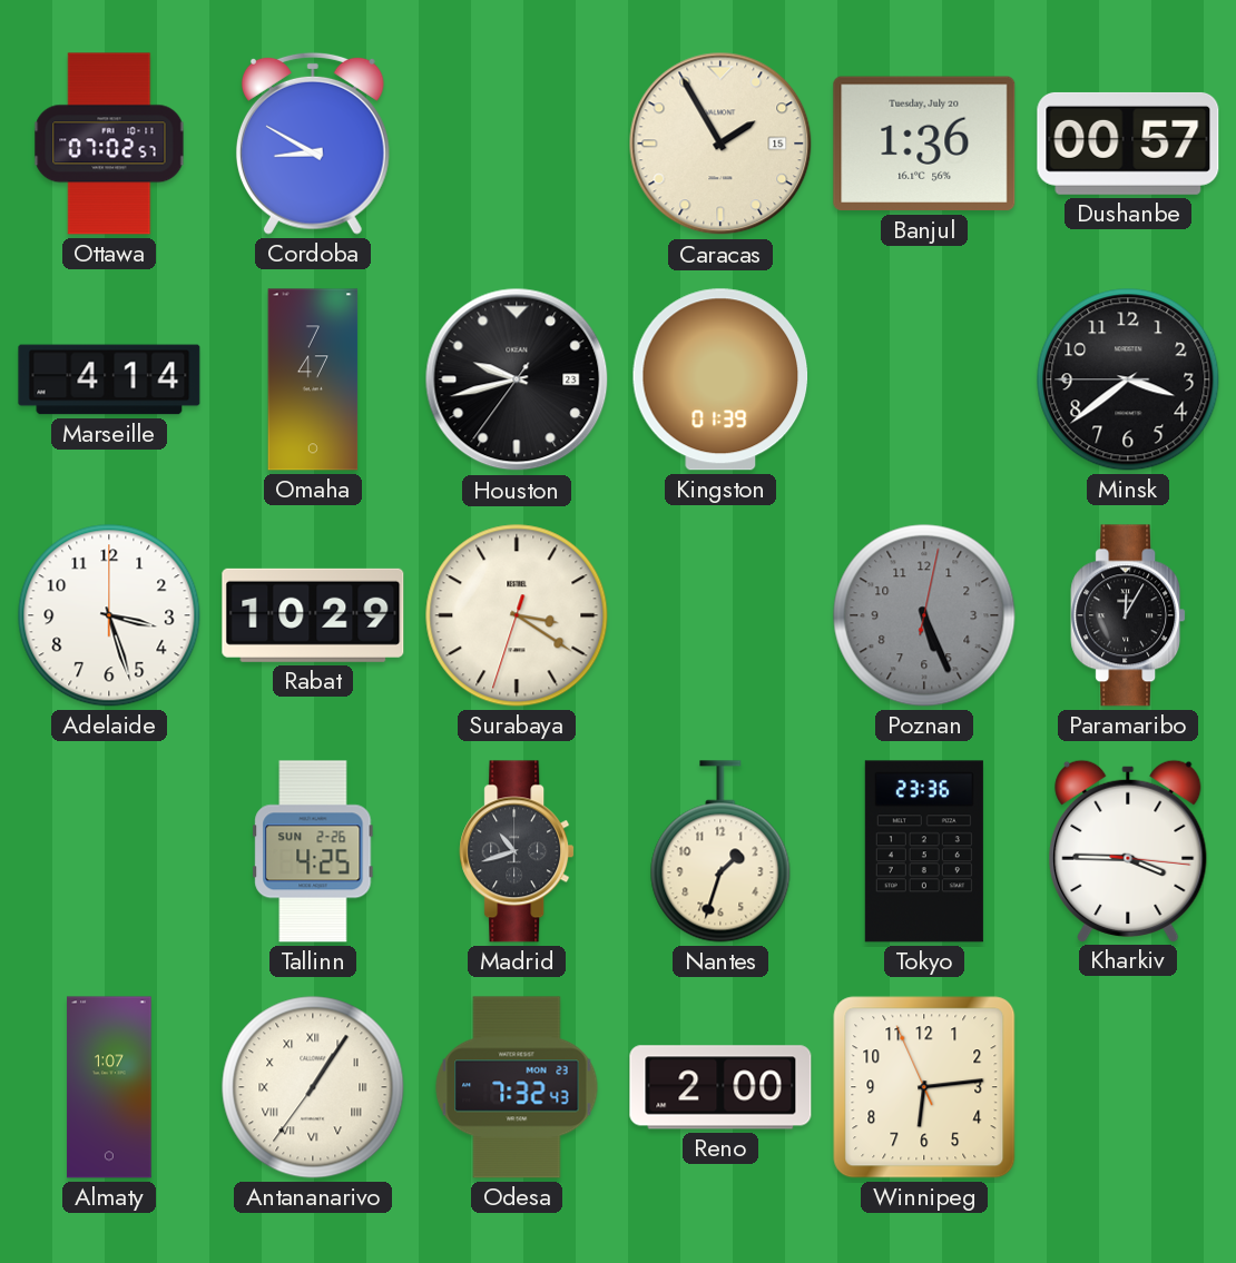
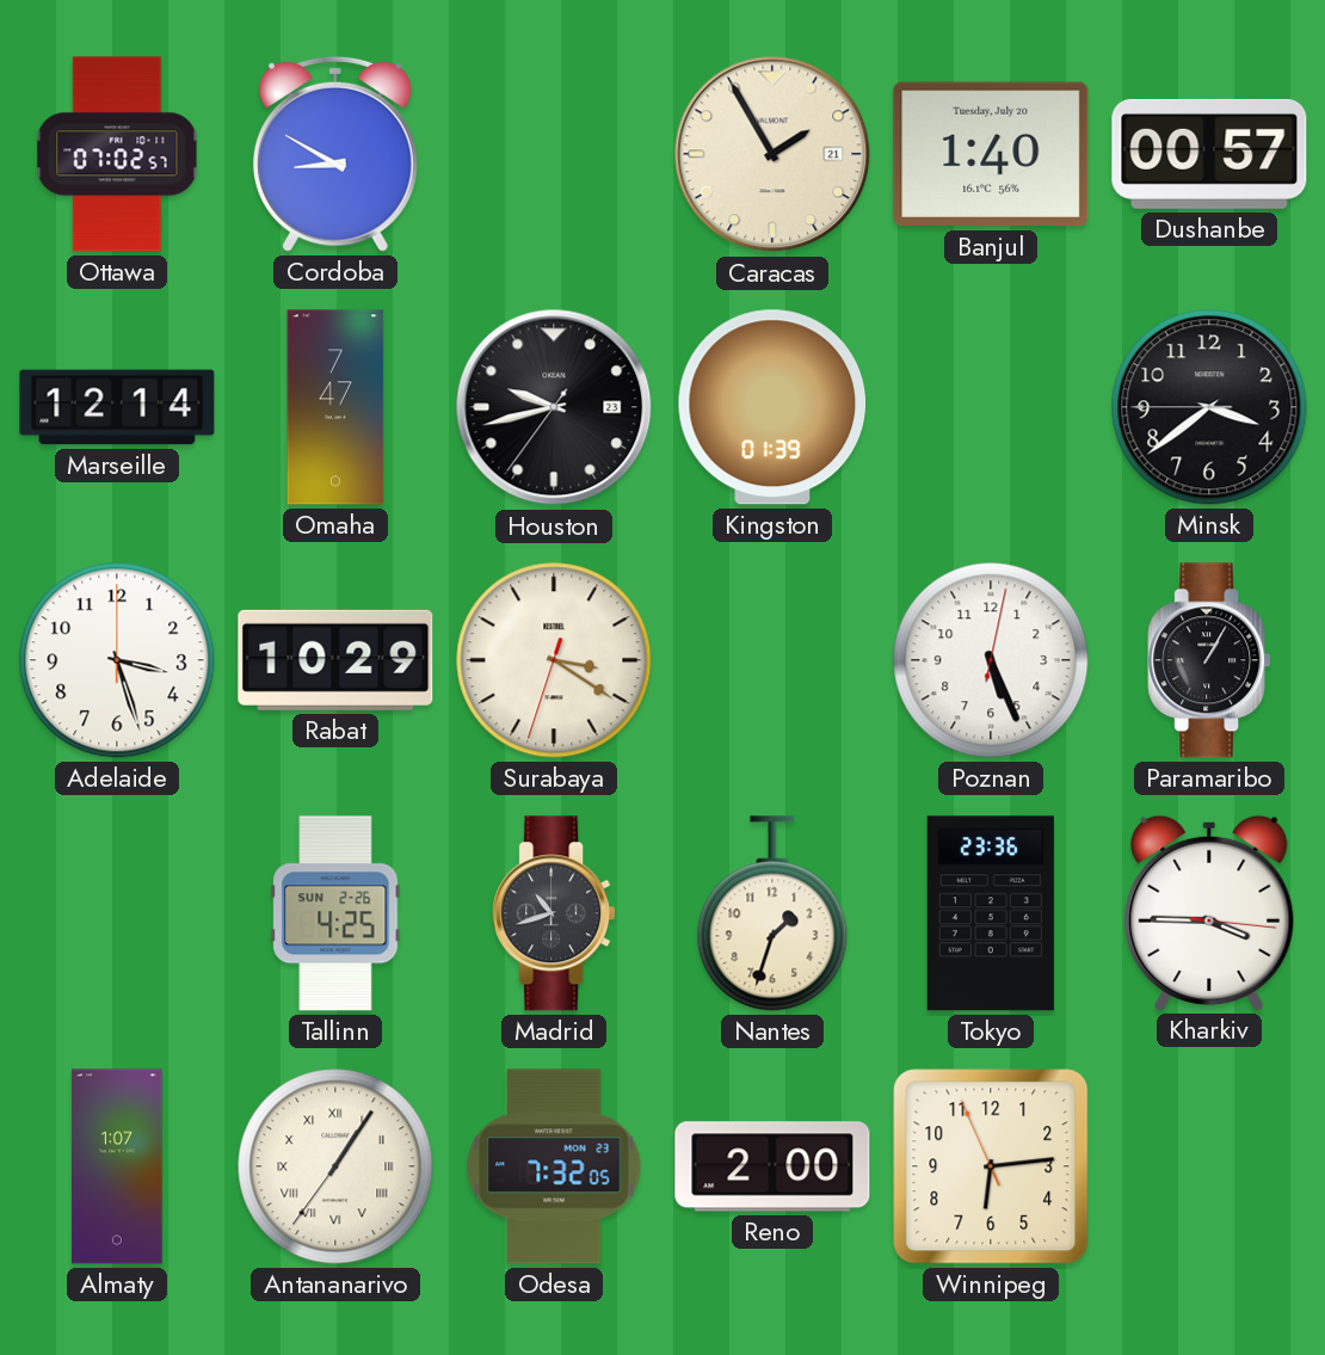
Caracas date: 15 -> 21
Banjul: 1:36 -> 1:40
Marseille: 4:14 -> 12:14
Poznan dial: grey -> white
Paramaribo: 12:05 -> 1:05
Odesa: 7:32:43 -> 7:32:05
